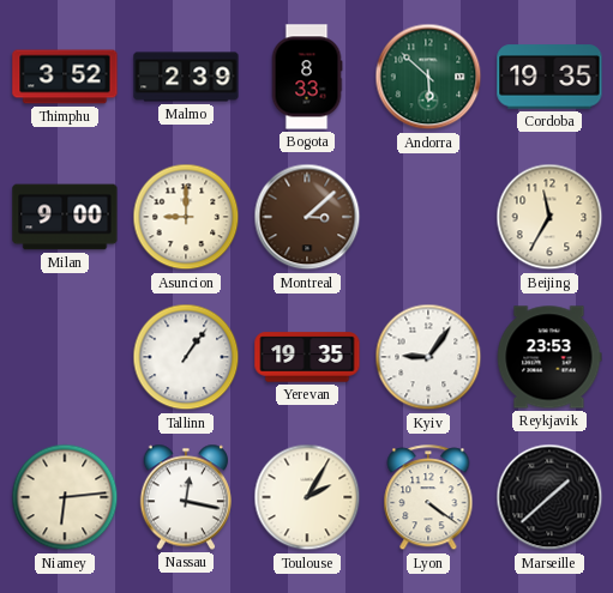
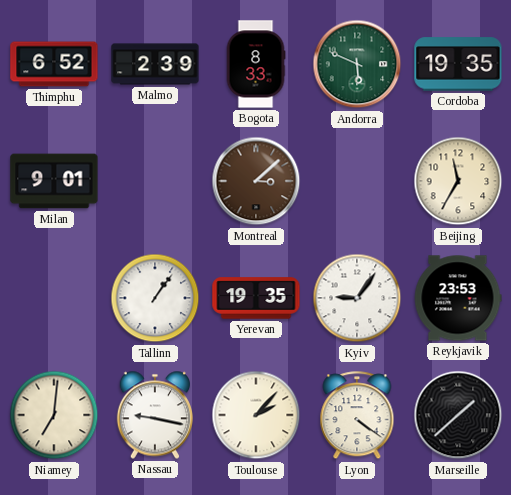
Thimphu: 3:52 -> 6:52
Andorra: 5:52 -> 5:49
Milan: 9:00 -> 9:01
Asuncion: 9:00 -> none
Niamey: 6:14 -> 7:01
Nassau: 12:17 -> 9:17
Toulouse: 2:05 -> 2:07
